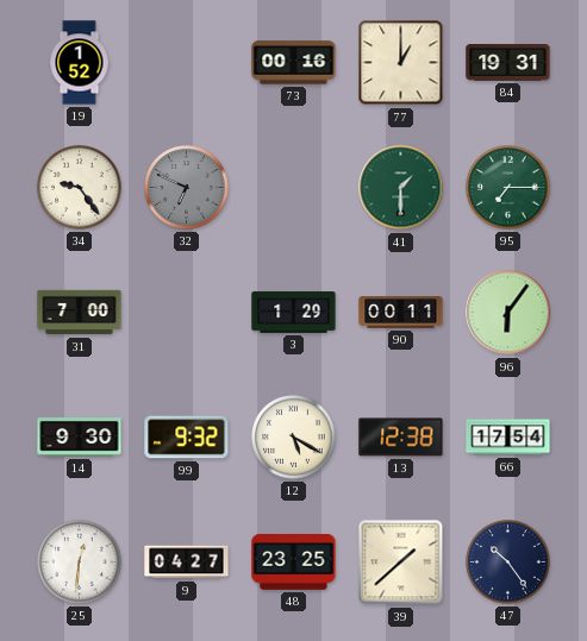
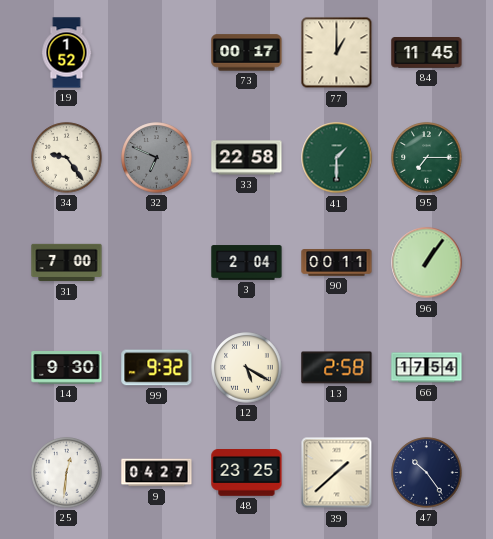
73: 00:16 -> 00:17
84: 19:31 -> 11:45
33: none -> 22:58
3: 1:29 -> 2:04
96: 6:06 -> 1:06
13: 12:38 -> 2:58
